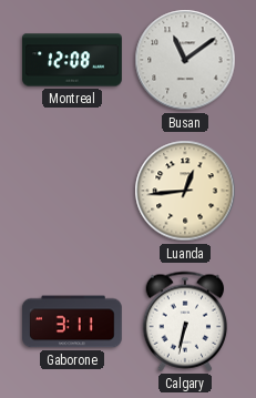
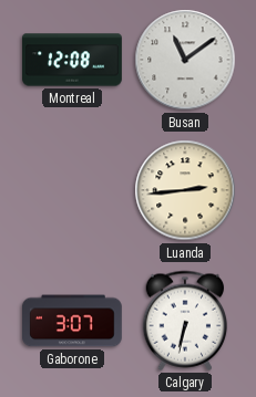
Luanda: 12:44 -> 2:44
Gaborone: 3:11 -> 3:07
